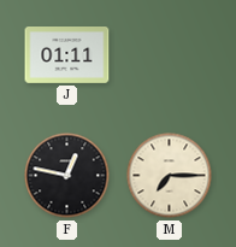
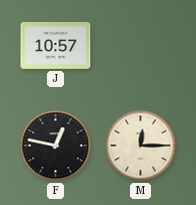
J: 01:11 -> 10:57
M: 7:15 -> 12:15
